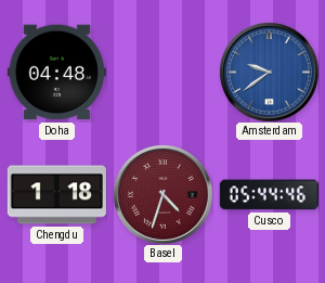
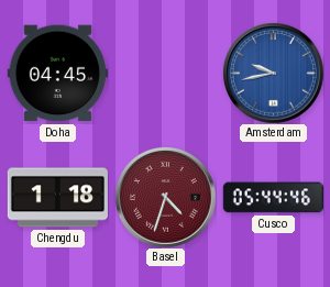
Doha: 04:48 -> 04:45
Amsterdam: 9:39 -> 9:43
